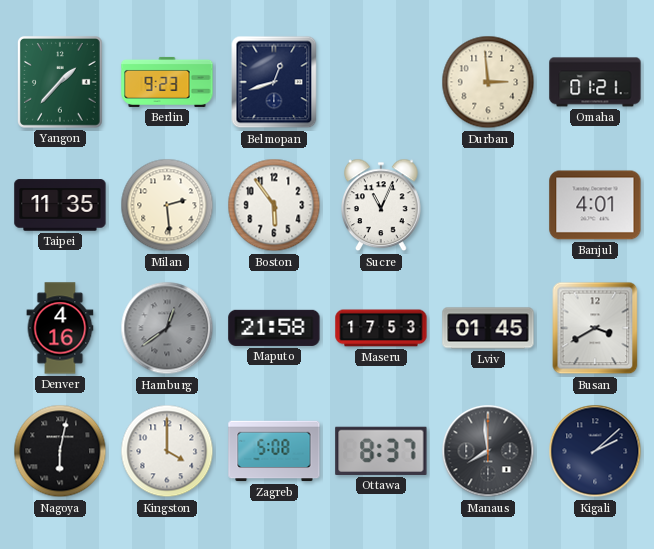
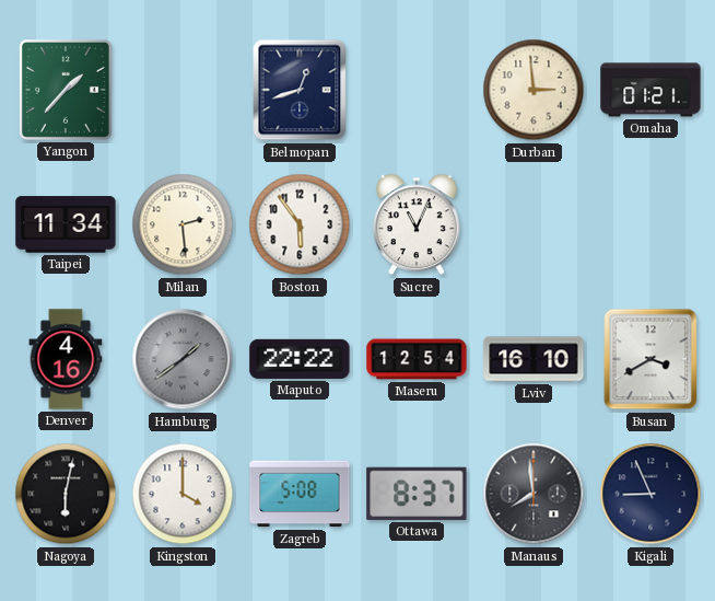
Berlin: 9:23 -> none
Taipei: 11:35 -> 11:34
Banjul: 4:01 -> none
Hamburg: 12:39 -> 1:39
Maputo: 21:58 -> 22:22
Maseru: 17:53 -> 12:54
Lviv: 01:45 -> 16:10
Kigali: 2:08 -> 8:56
